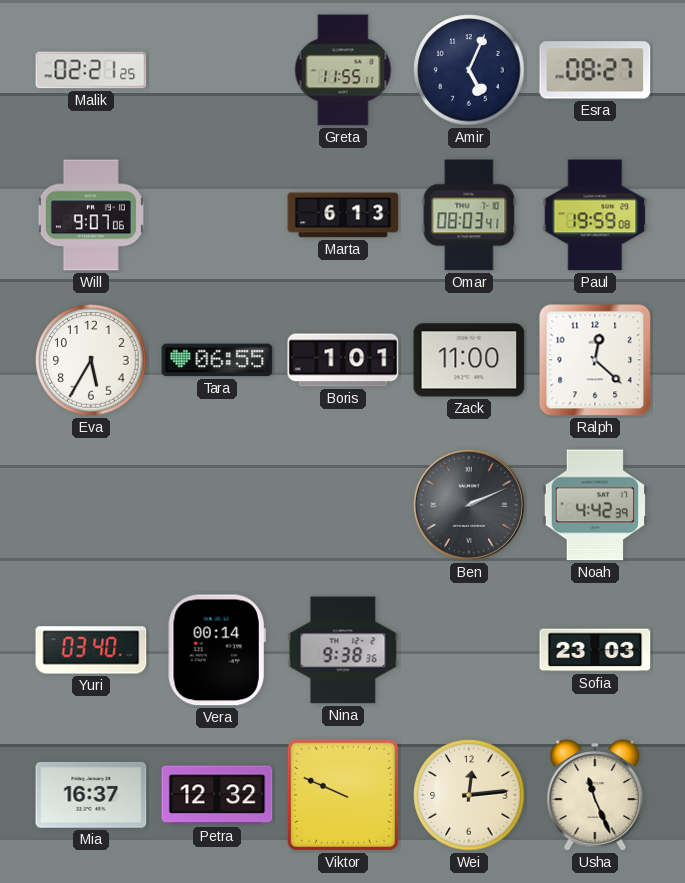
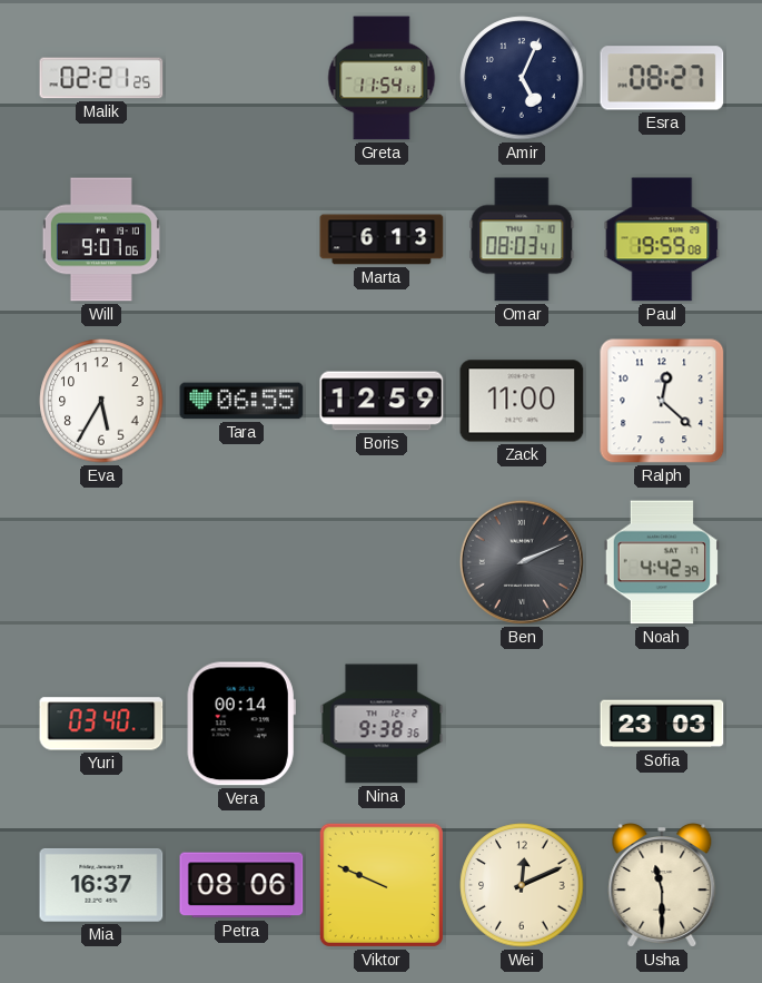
Greta: 11:55 -> 11:54
Boris: 1:01 -> 12:59
Petra: 12:32 -> 08:06
Wei: 12:14 -> 12:11
Usha: 11:26 -> 11:30
